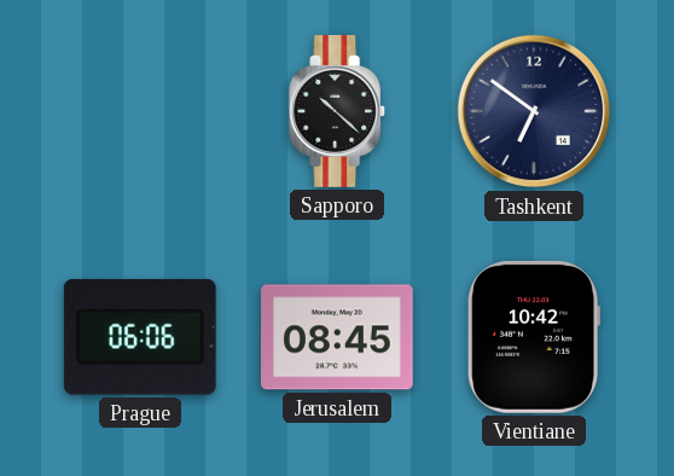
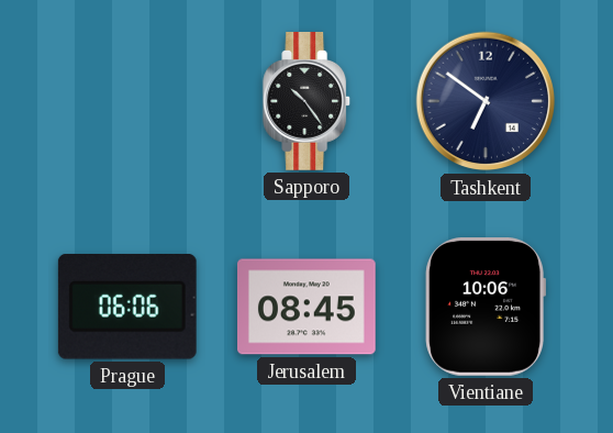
Sapporo: 10:22 -> 10:24
Vientiane: 10:42 -> 10:06
